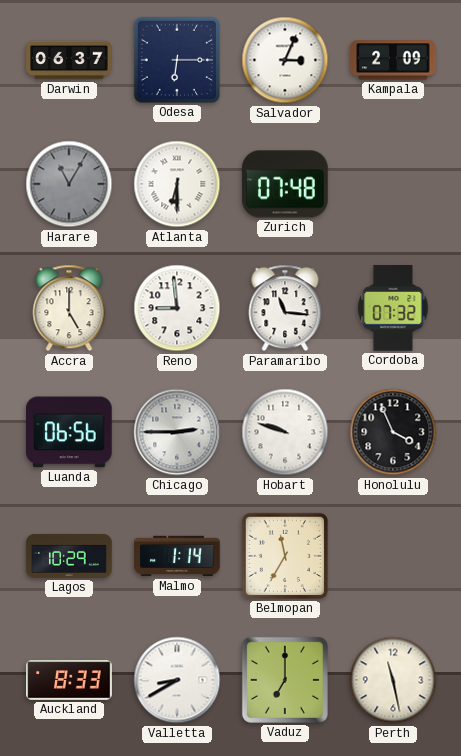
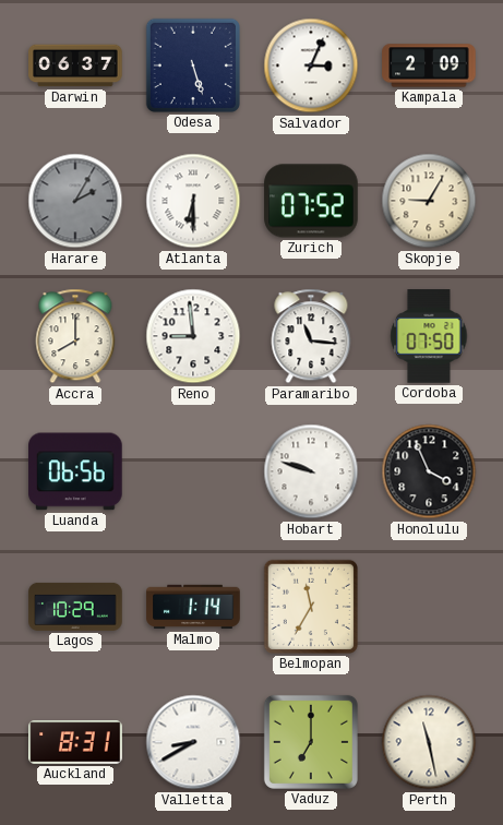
Odesa: 6:15 -> 5:27
Harare: 11:05 -> 2:05
Zurich: 07:48 -> 07:52
Skopje: none -> 9:05
Accra: 5:00 -> 8:00
Cordoba: 07:32 -> 07:50
Chicago: 2:45 -> none
Auckland: 8:33 -> 8:31
